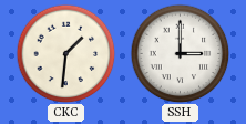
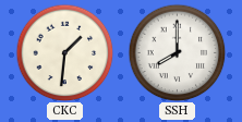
SSH: 3:00 -> 8:00
